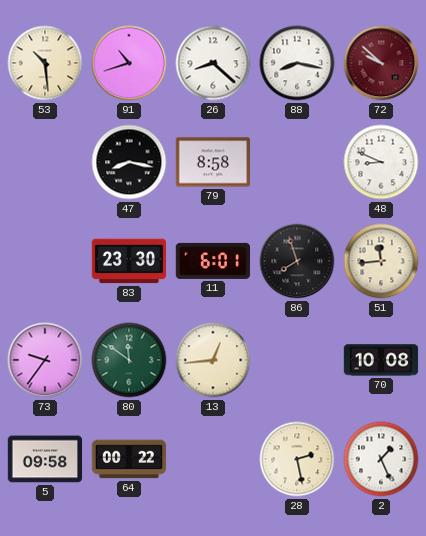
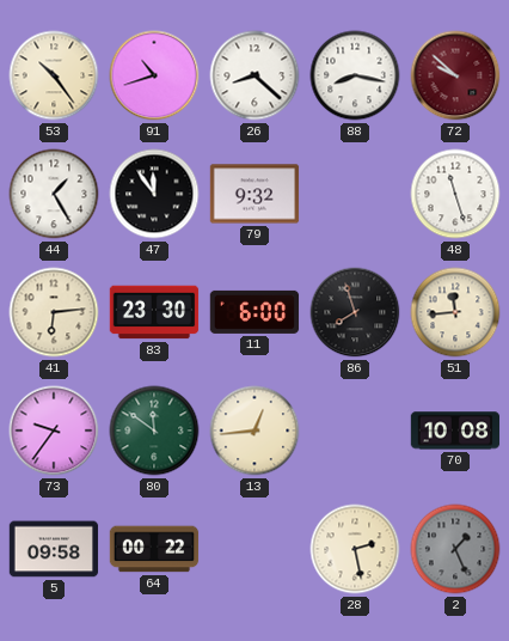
53: 10:29 -> 10:24
44: none -> 1:25
47: 8:17 -> 11:54
79: 8:58 -> 9:32
48: 8:49 -> 11:27
41: none -> 6:14
11: 6:01 -> 6:00
2 dial: white -> grey
